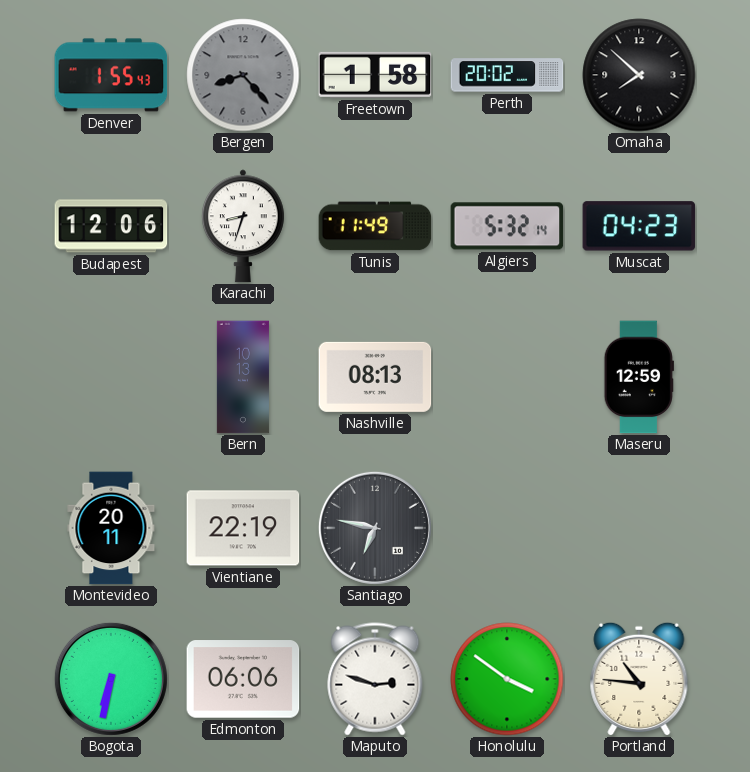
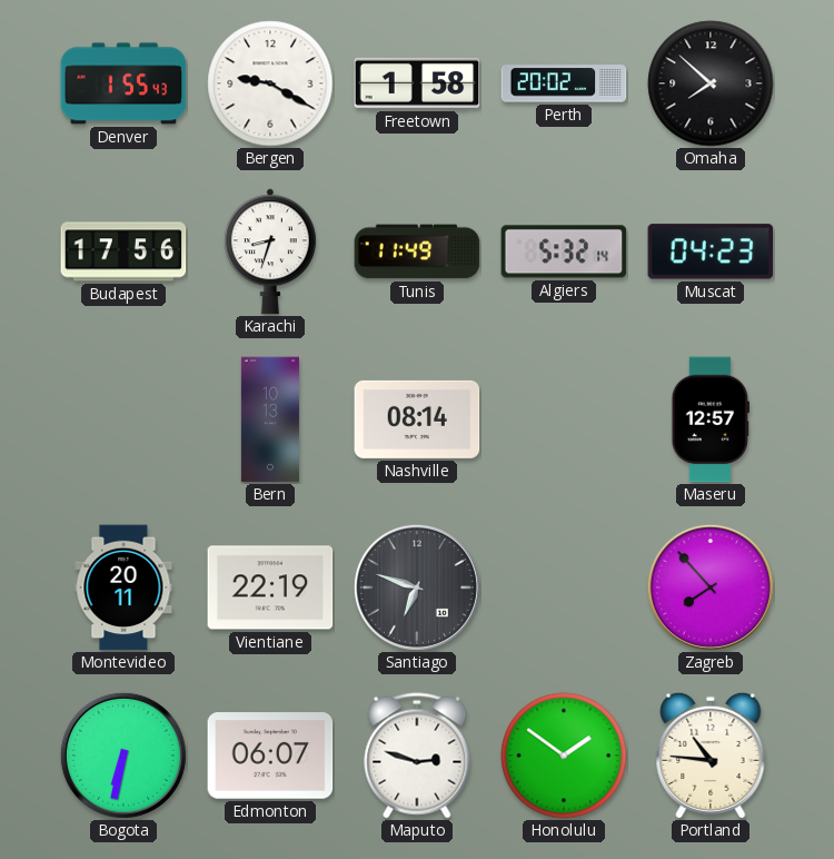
Bergen: 8:23 -> 9:20
Bergen dial: grey -> white
Budapest: 12:06 -> 17:56
Nashville: 08:13 -> 08:14
Maseru: 12:59 -> 12:57
Santiago: 6:47 -> 6:48
Zagreb: none -> 7:53
Edmonton: 06:06 -> 06:07
Honolulu: 3:51 -> 1:51
